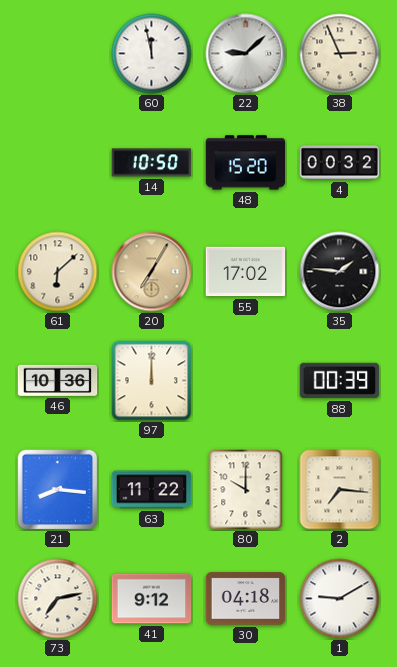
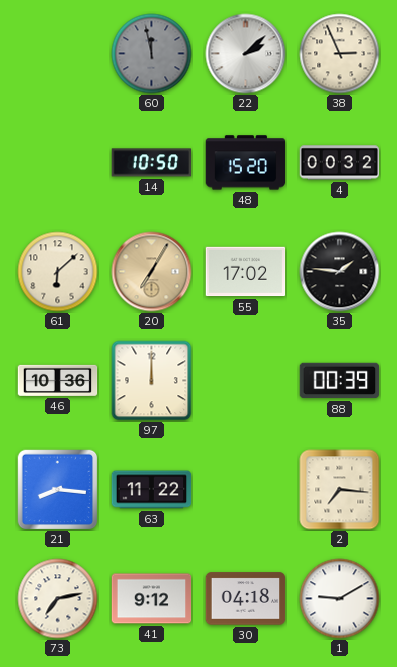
60 dial: white -> grey
22: 9:08 -> 2:08
80: 10:00 -> none
